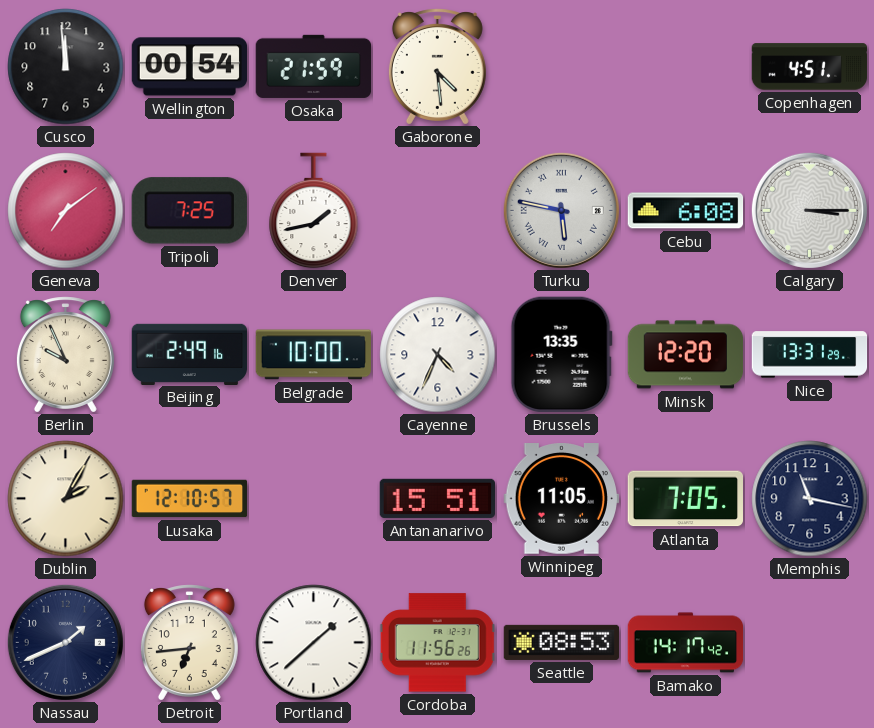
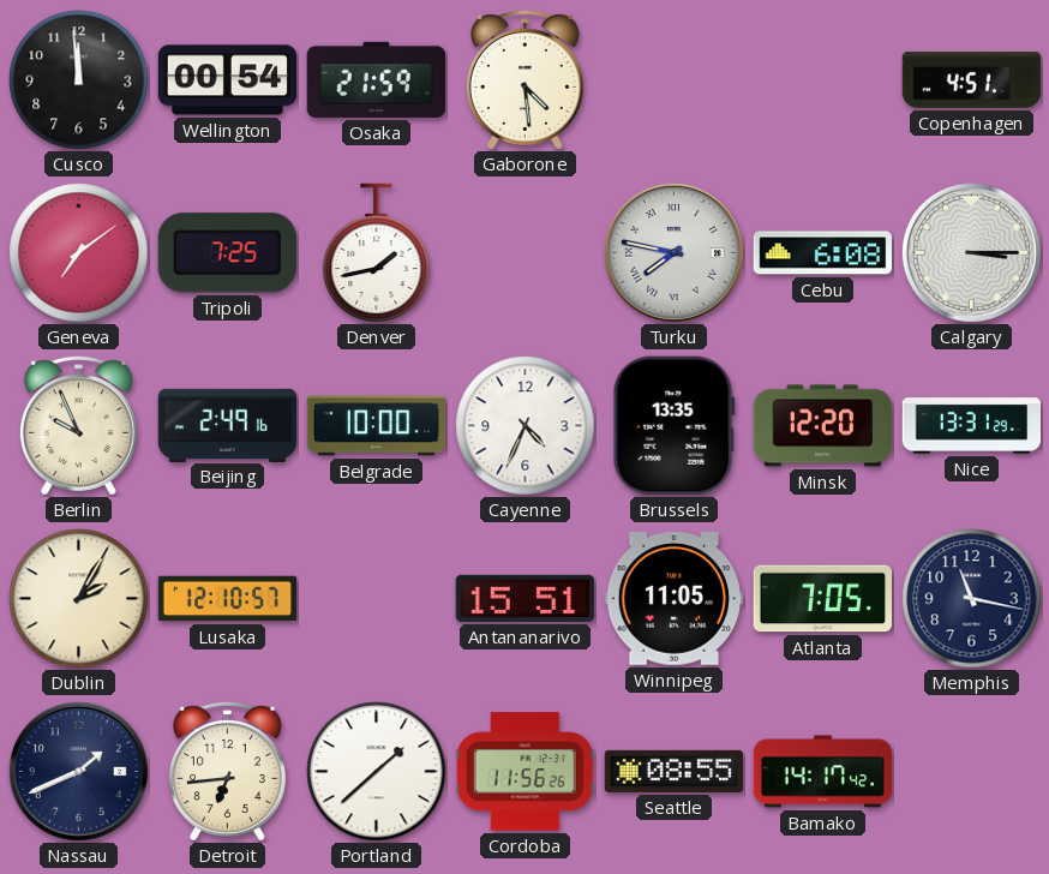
Turku: 5:47 -> 7:47
Seattle: 08:53 -> 08:55
